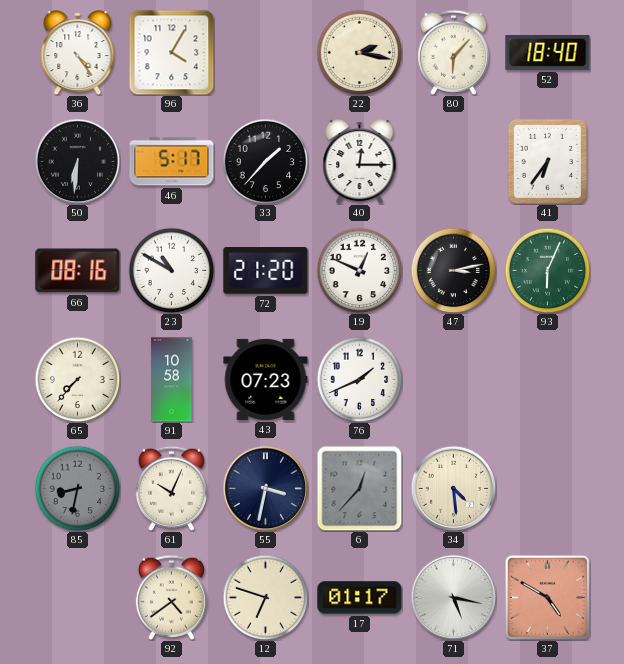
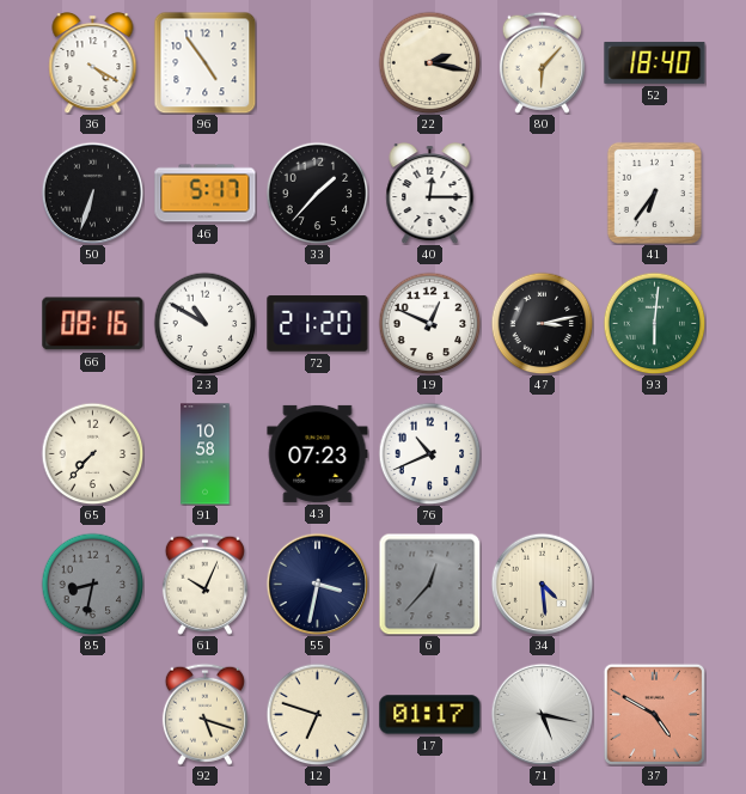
36: 4:24 -> 4:20
96: 4:05 -> 4:54
50: 6:31 -> 6:33
93: 6:04 -> 6:01
76: 1:41 -> 10:41
92: 4:39 -> 5:18
